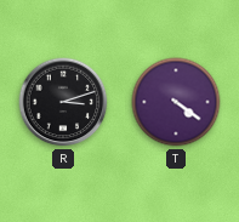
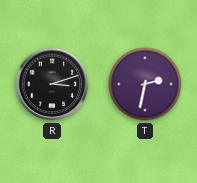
T: 4:21 -> 2:32
